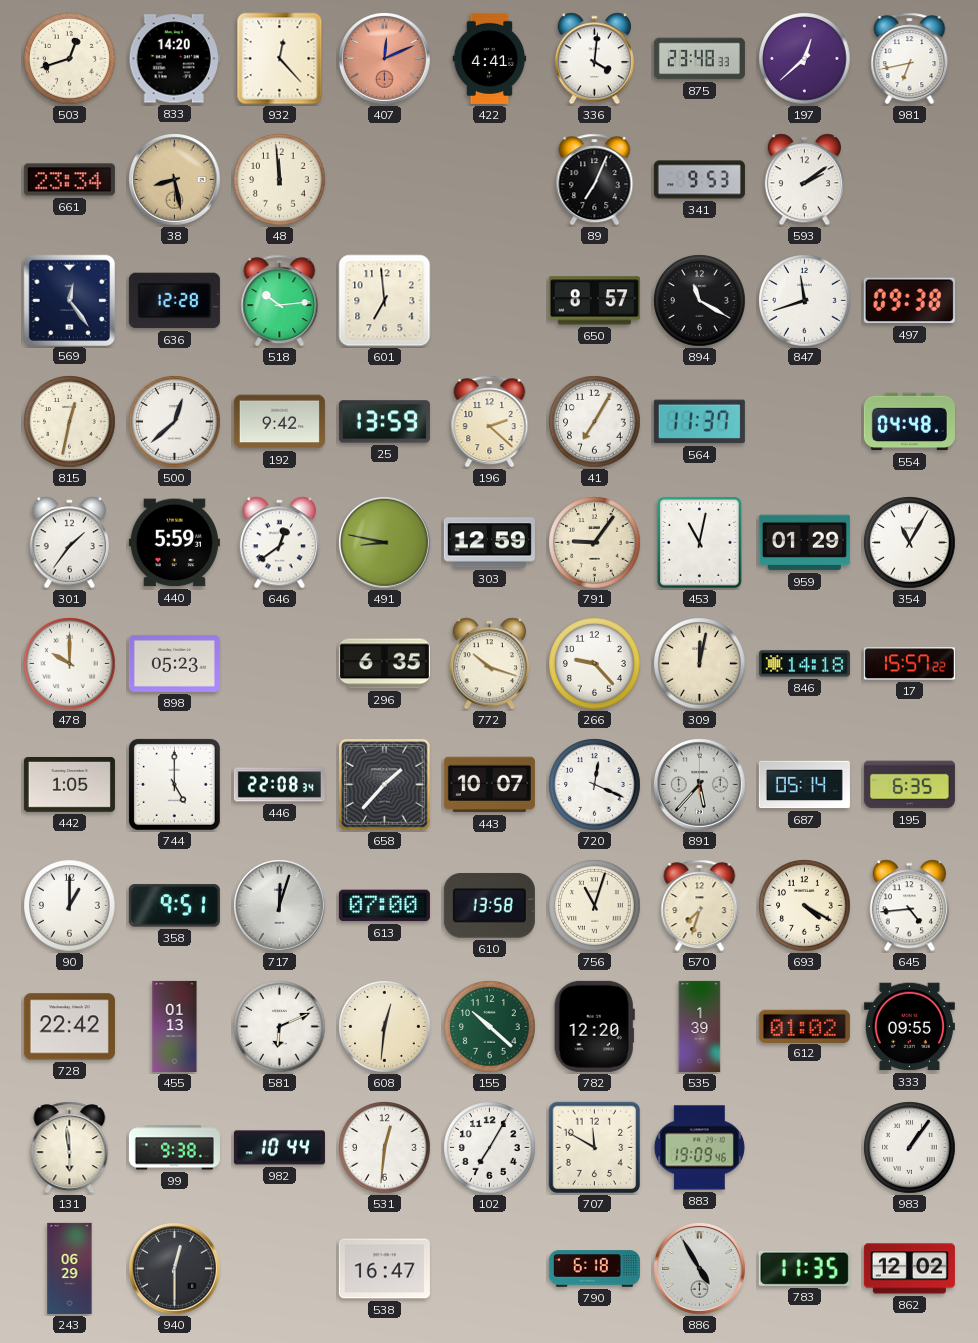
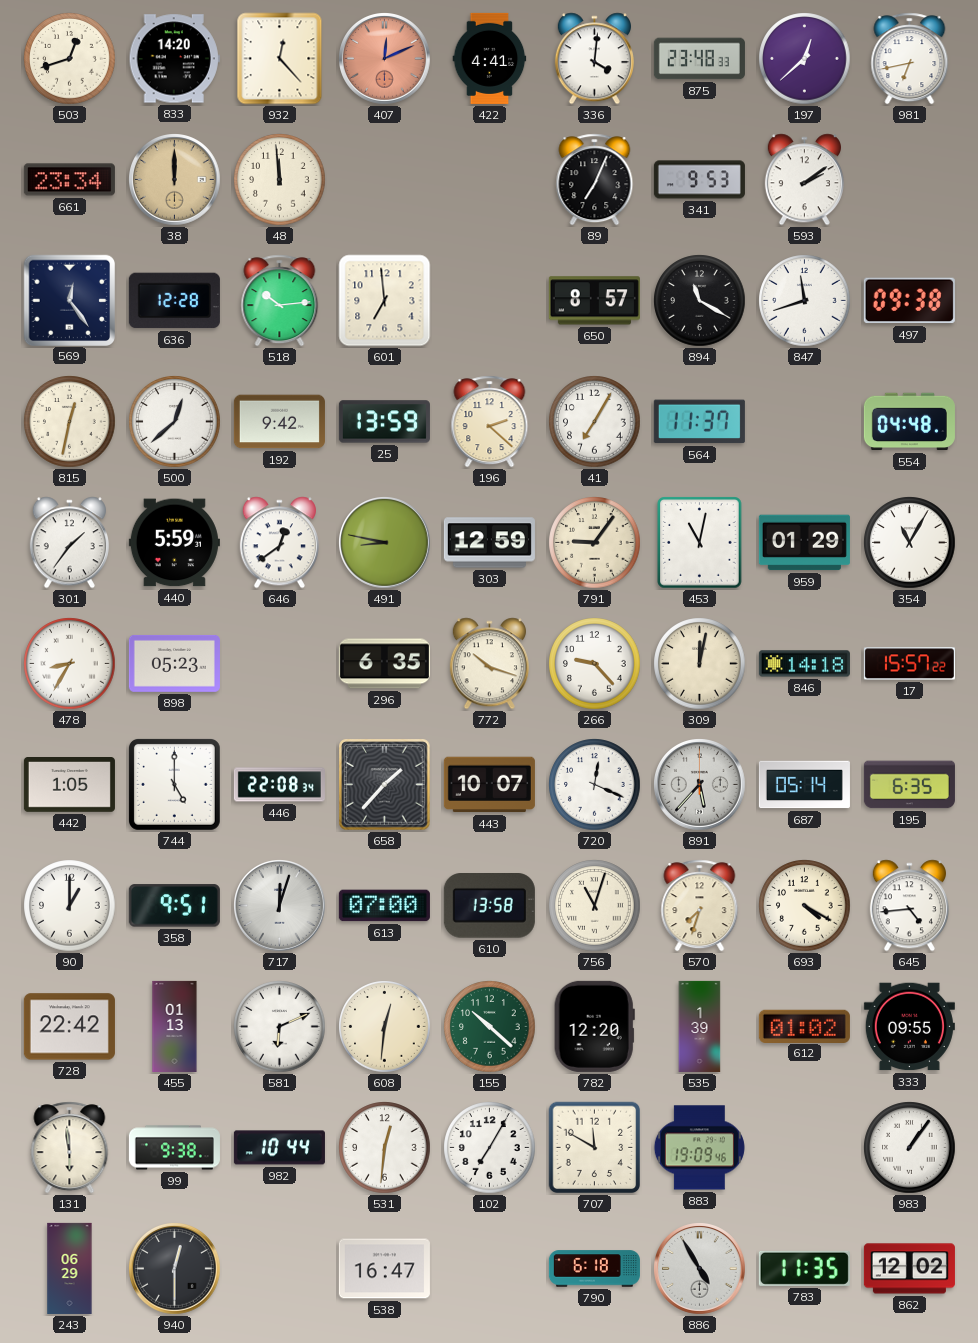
38: 8:28 -> 12:00
478: 10:00 -> 8:35
